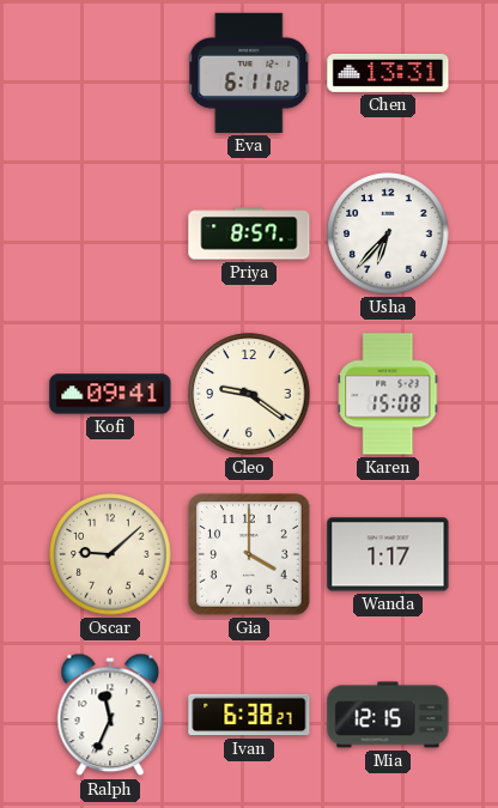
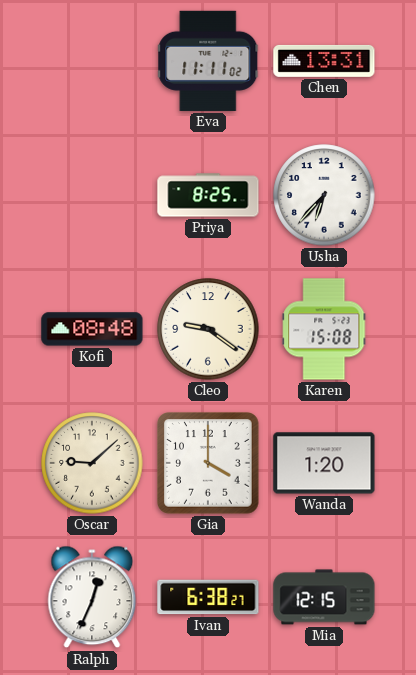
Eva: 6:11 -> 11:11
Priya: 8:57 -> 8:25
Kofi: 09:41 -> 08:48
Wanda: 1:17 -> 1:20
Ralph: 11:34 -> 12:34
